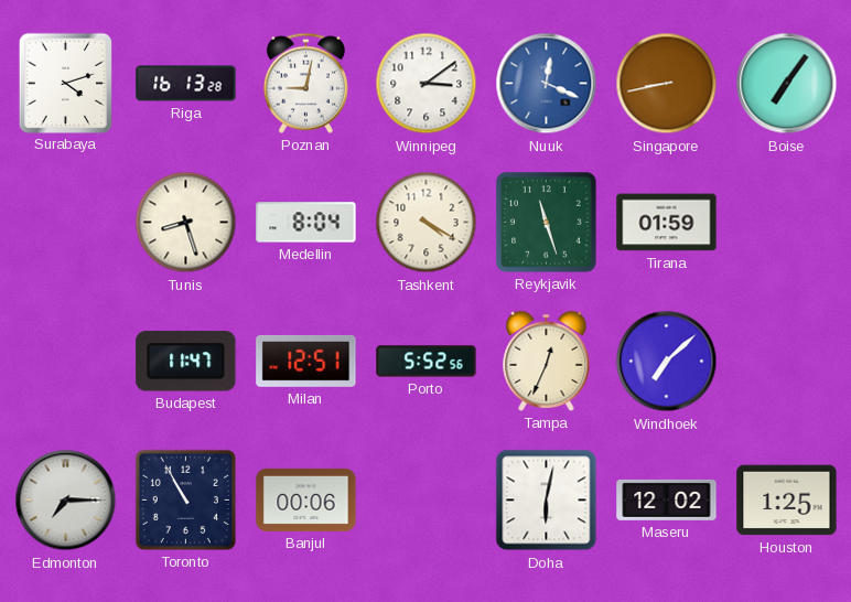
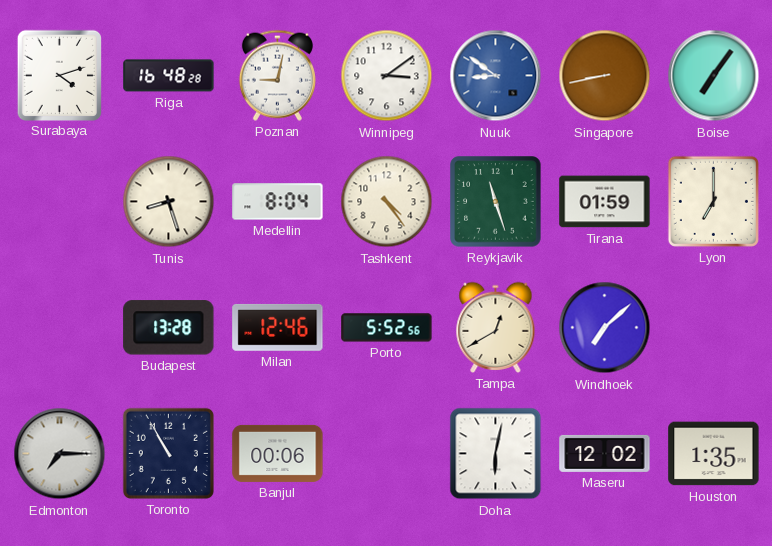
Riga: 16:13 -> 16:48
Nuuk: 12:19 -> 8:51
Tashkent: 4:20 -> 4:24
Lyon: none -> 7:00
Budapest: 11:47 -> 13:28
Milan: 12:51 -> 12:46
Tampa: 12:34 -> 12:40
Houston: 1:25 -> 1:35
